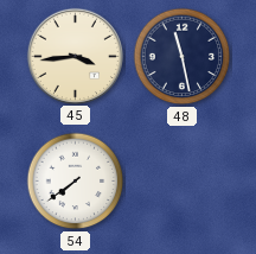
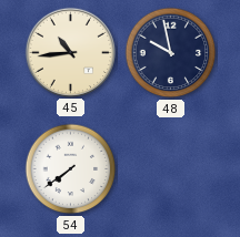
45: 3:44 -> 10:44
48: 11:28 -> 9:58
